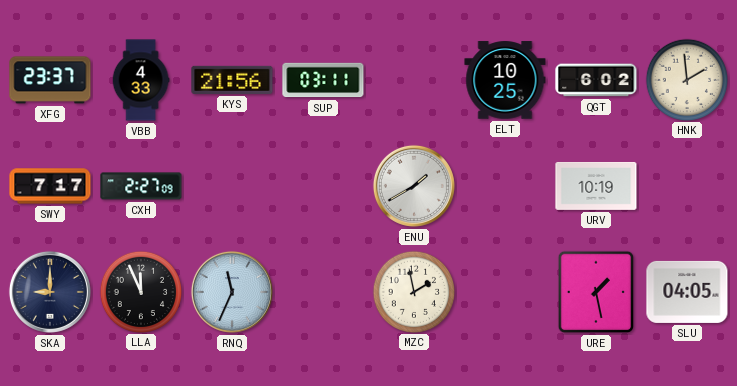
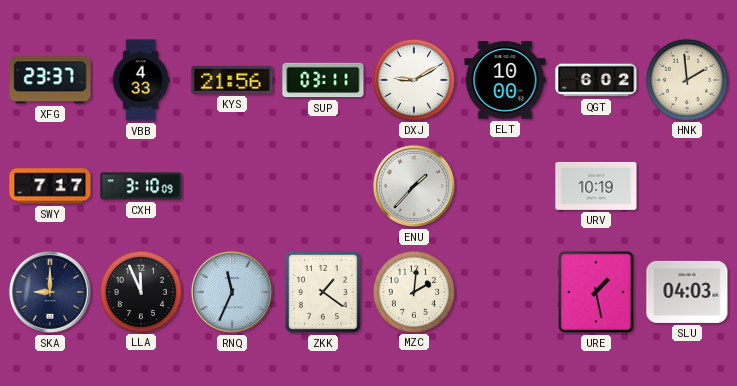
DXJ: none -> 9:10
ELT: 10:25 -> 10:00
CXH: 2:27 -> 3:10
ENU: 1:40 -> 1:37
ZKK: none -> 1:21
MZC: 1:58 -> 2:01
SLU: 04:05 -> 04:03
